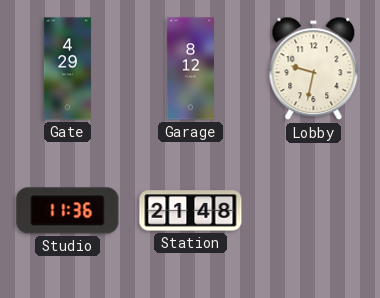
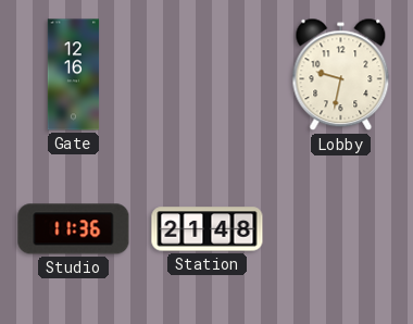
Gate: 4:29 -> 12:16
Garage: 8:12 -> none
